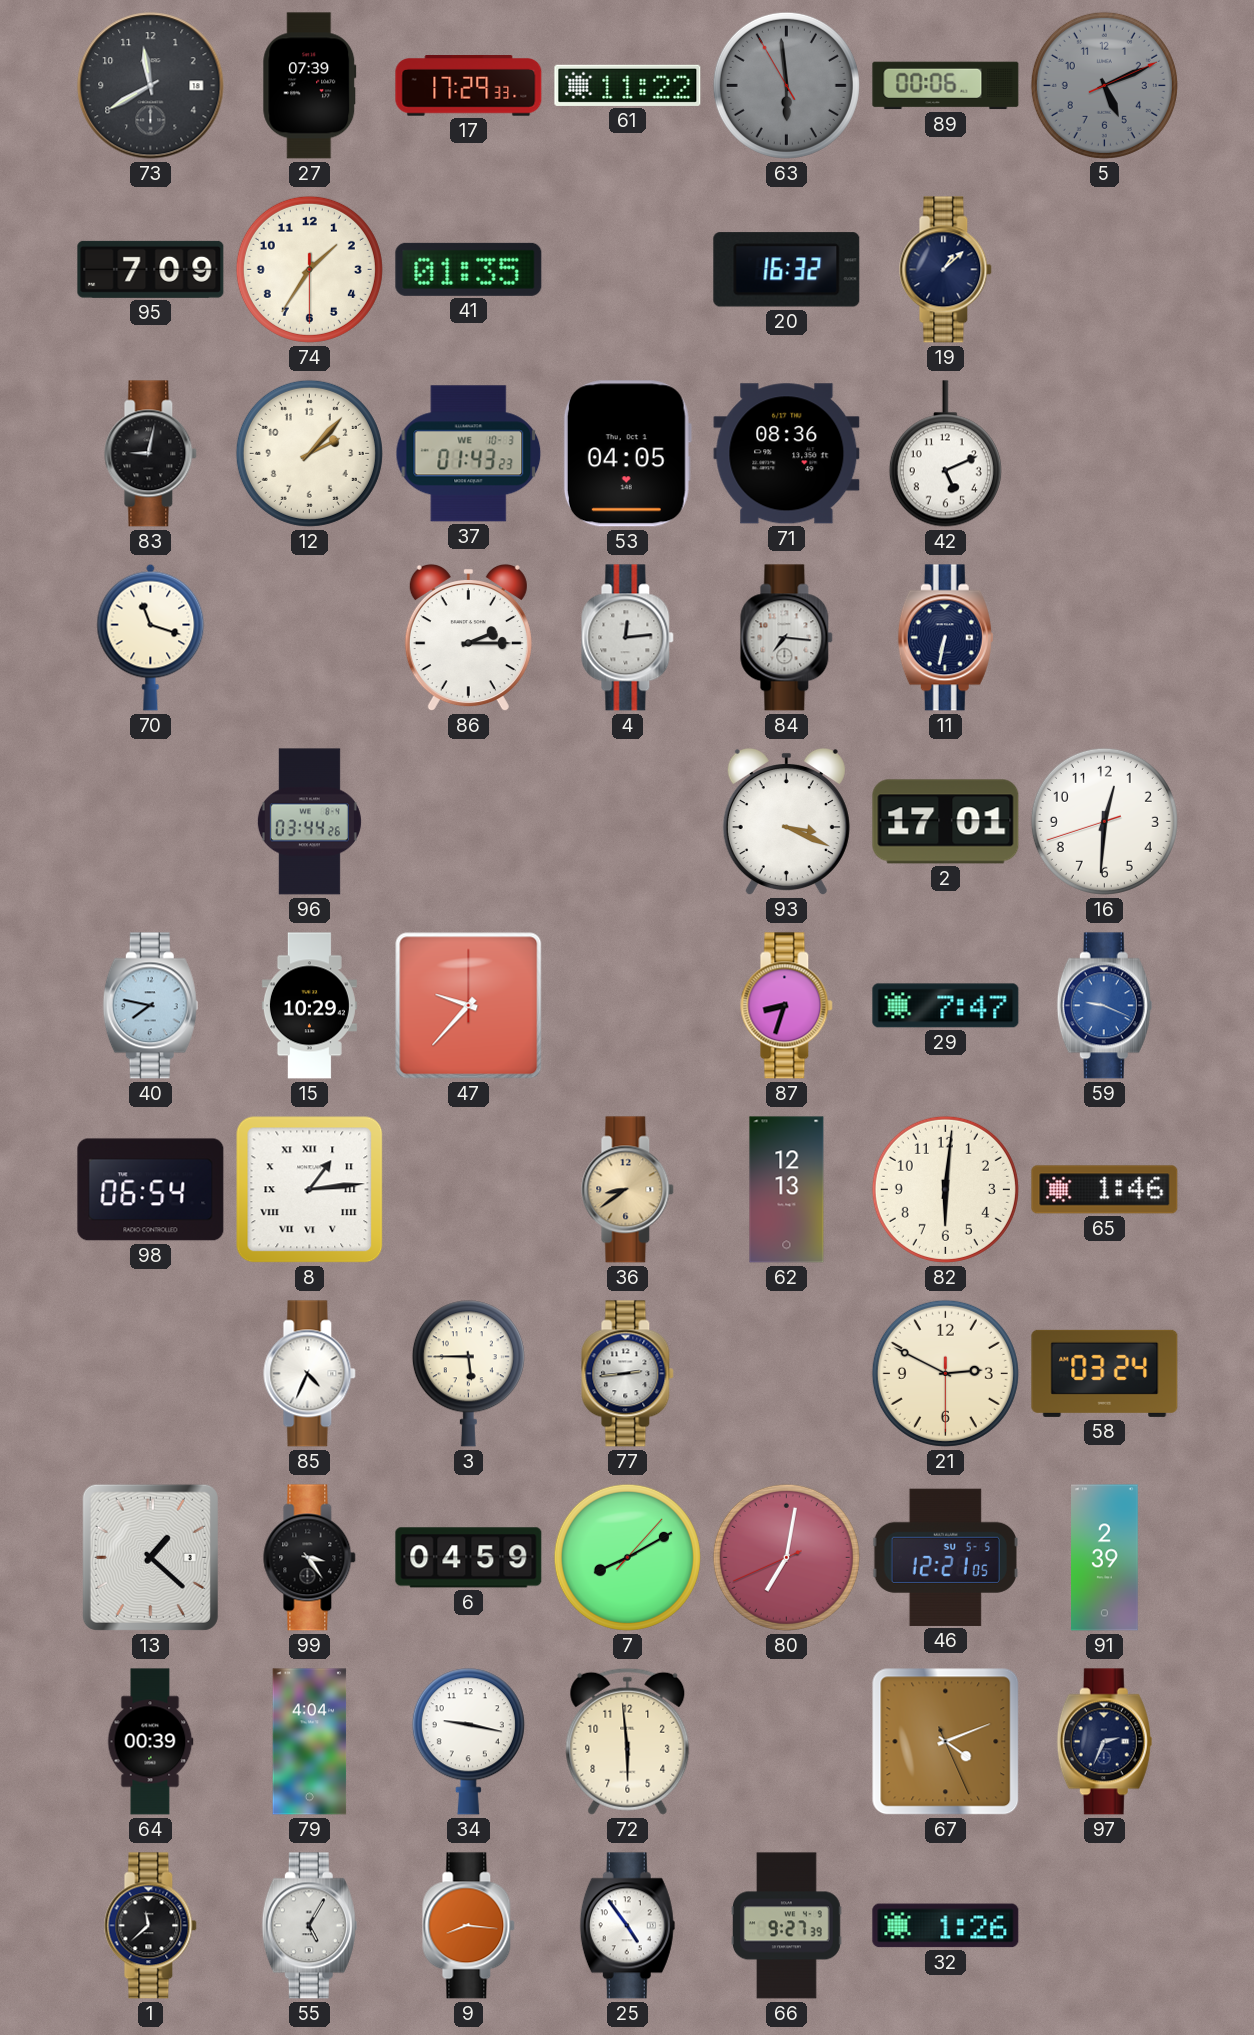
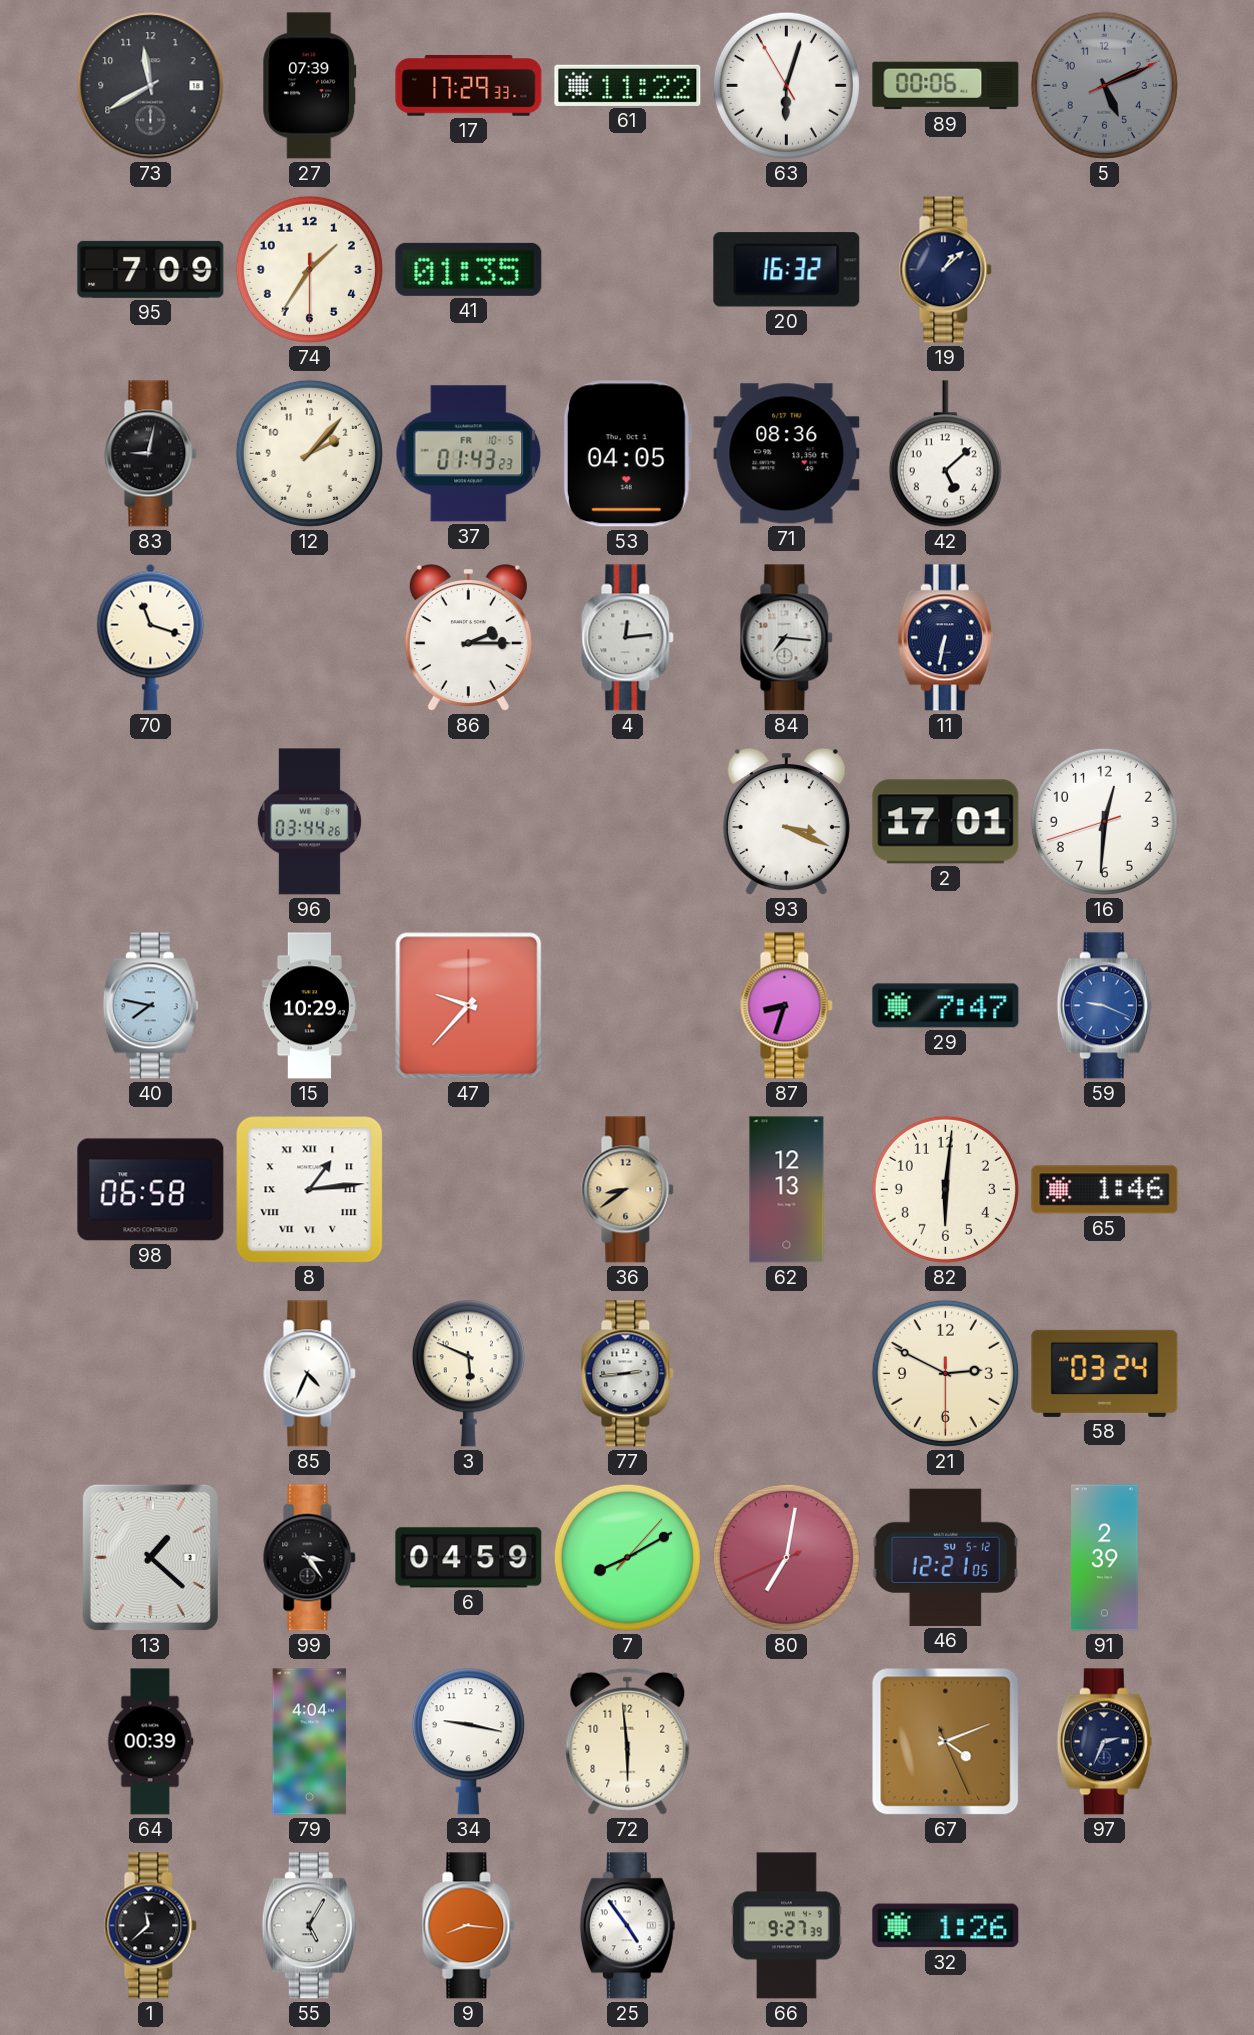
63: 5:58 -> 6:02
63 dial: grey -> white
37 date: WE 10-3 -> FR 10-5
42: 5:11 -> 5:08
98: 06:54 -> 06:58
3: 5:45 -> 5:49
46 date: SU 5-5 -> SU 5-12
